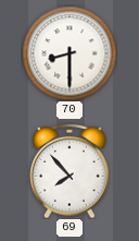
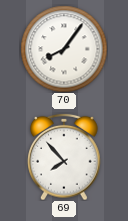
70: 8:30 -> 8:06
